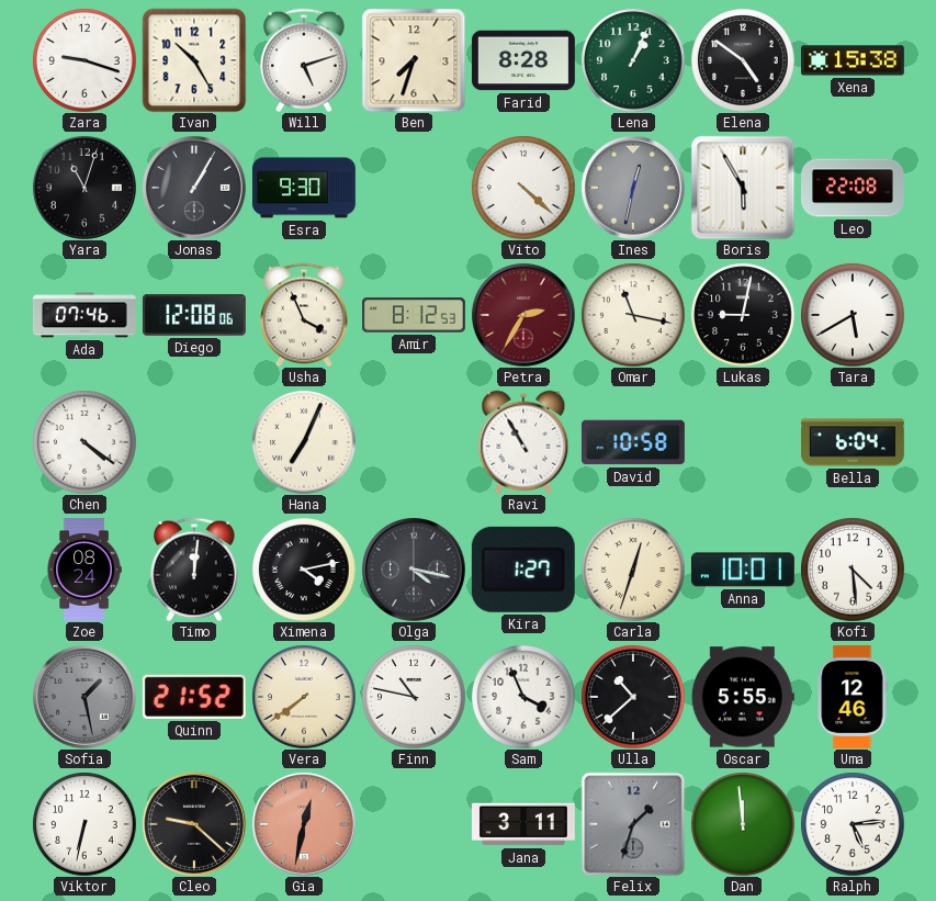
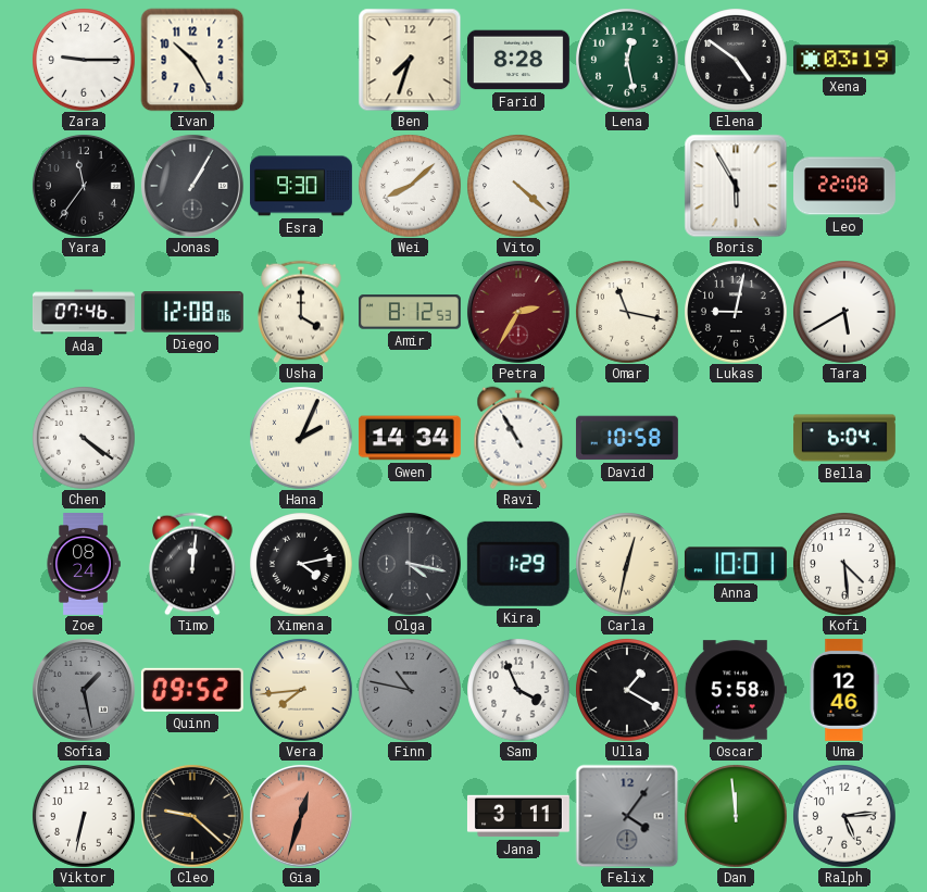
Zara: 9:18 -> 9:15
Will: 5:12 -> none
Lena: 1:04 -> 12:28
Xena: 15:38 -> 03:19
Yara: 11:03 -> 11:36
Wei: none -> 8:08
Ines: 12:32 -> none
Usha: 3:56 -> 4:00
Hana: 7:04 -> 2:04
Gwen: none -> 14:34
Kira: 1:27 -> 1:29
Carla: 12:33 -> 12:32
Quinn: 21:52 -> 09:52
Vera: 7:39 -> 7:44
Finn dial: white -> grey
Ulla: 10:38 -> 1:20
Oscar: 5:55 -> 5:58
Gia: 12:32 -> 12:33
Felix: 1:33 -> 4:06
